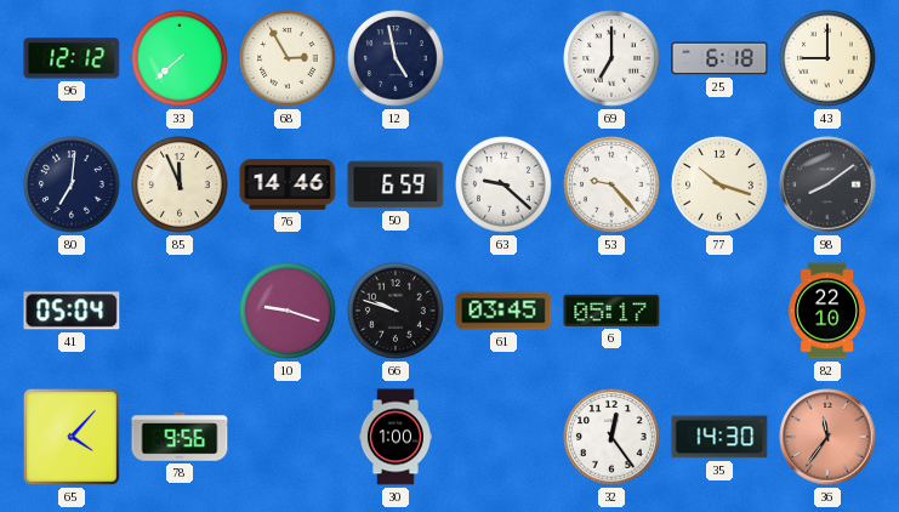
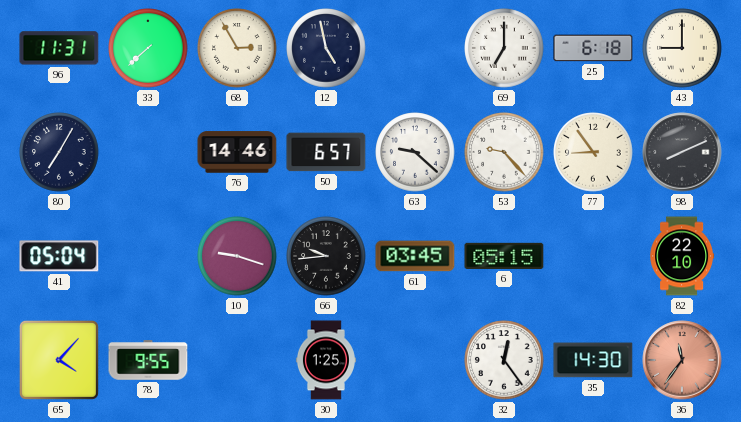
96: 12:12 -> 11:31
80: 7:01 -> 7:05
85: 11:56 -> none
50: 6:59 -> 6:57
77: 10:18 -> 8:54
98: 8:09 -> 8:11
66: 9:48 -> 9:44
6: 05:17 -> 05:15
78: 9:56 -> 9:55
30: 1:00 -> 1:25
